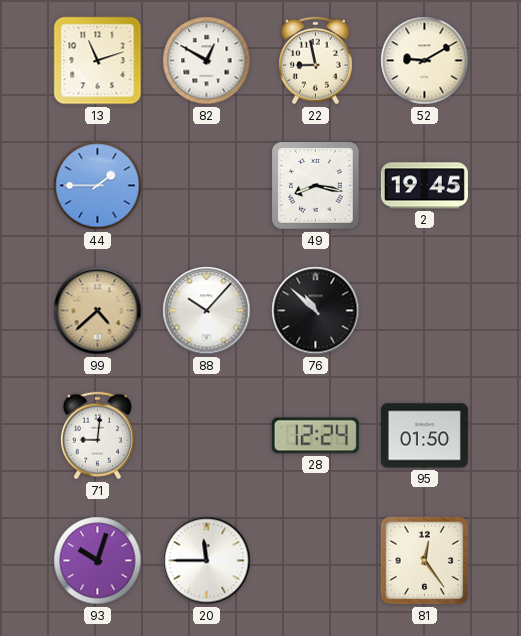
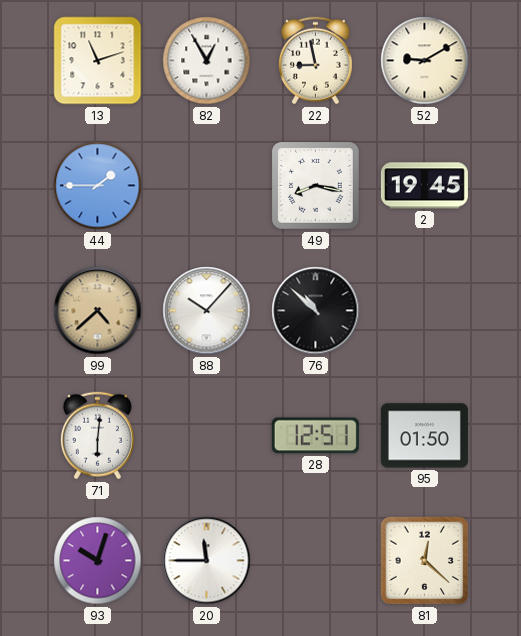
82: 12:50 -> 12:55
71: 9:01 -> 6:01
28: 12:24 -> 12:51
81: 12:24 -> 12:22
